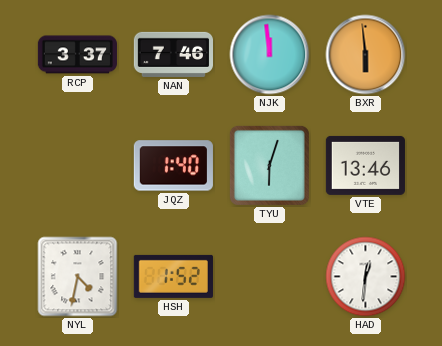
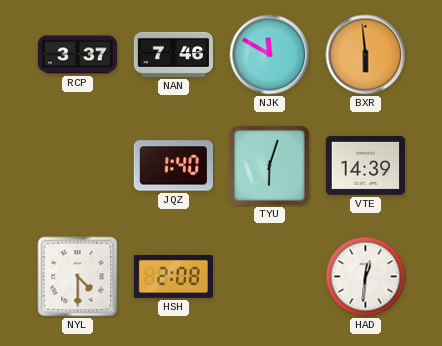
NJK: 11:59 -> 11:50
VTE: 13:46 -> 14:39
NYL: 4:32 -> 4:30
HSH: 1:52 -> 2:08
